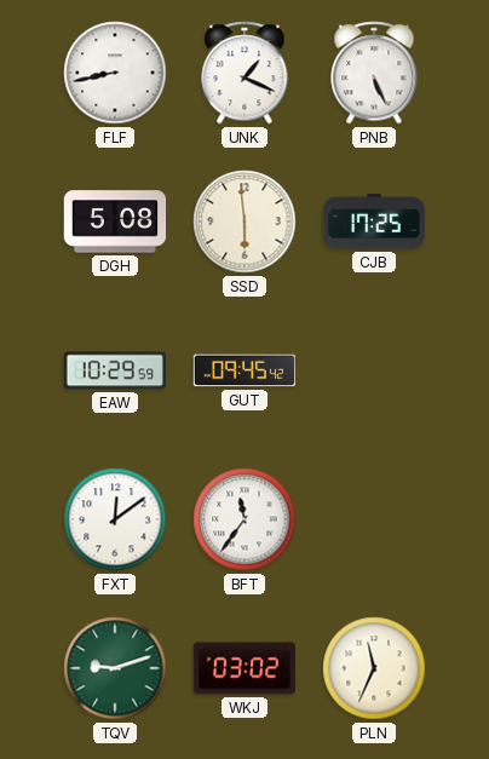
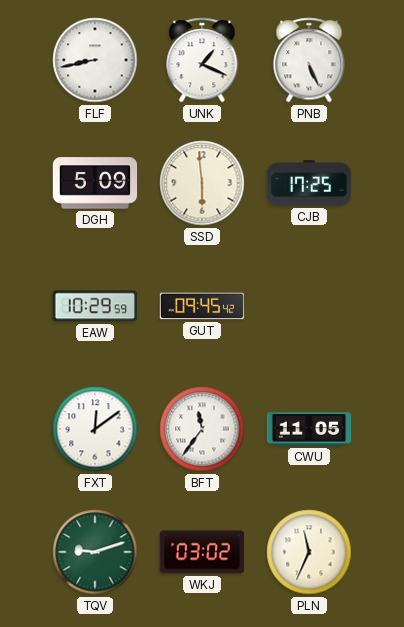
DGH: 5:08 -> 5:09
CWU: none -> 11:05
